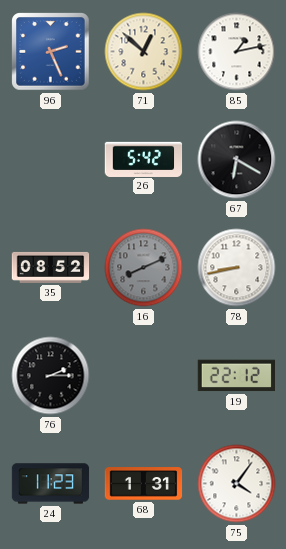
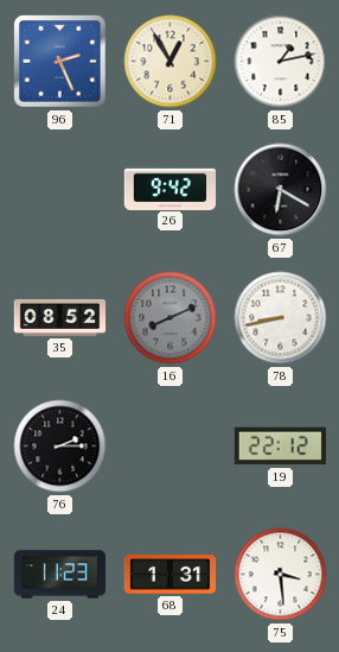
71: 12:52 -> 12:55
26: 5:42 -> 9:42
75: 4:06 -> 3:29
